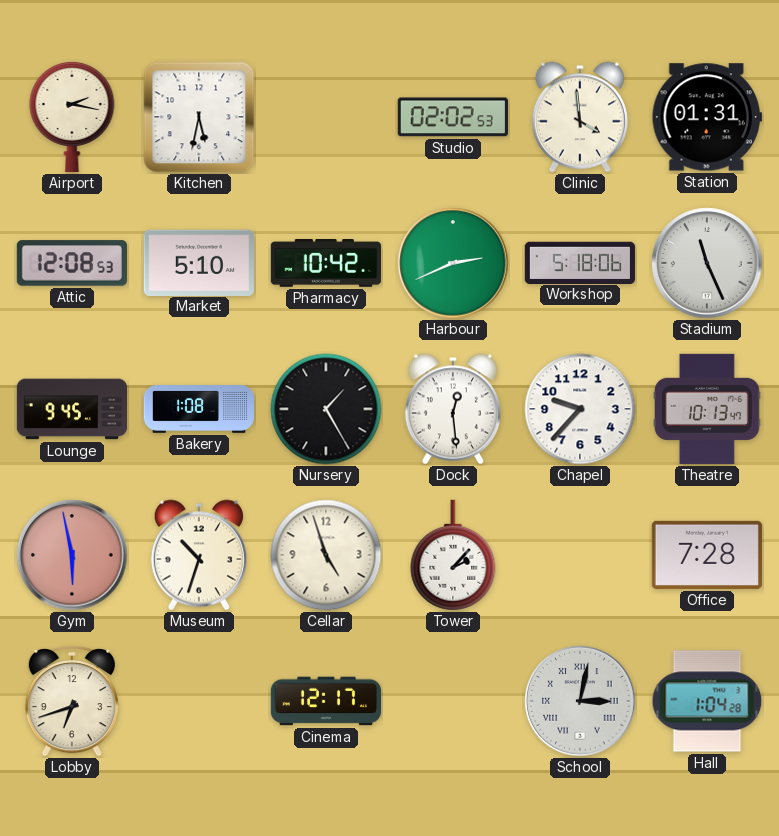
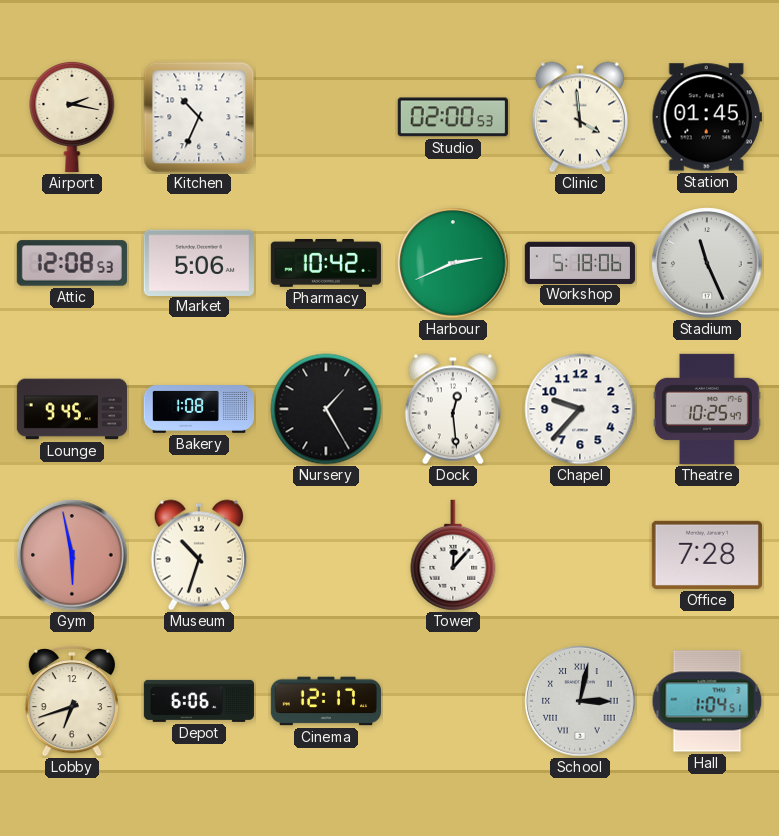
Kitchen: 5:32 -> 10:34
Studio: 02:02 -> 02:00
Station: 01:31 -> 01:45
Market: 5:10 -> 5:06
Theatre: 10:13 -> 10:25
Cellar: 4:57 -> none
Tower: 2:07 -> 12:07
Depot: none -> 6:06
Hall: 1:04:28 -> 1:04:51
